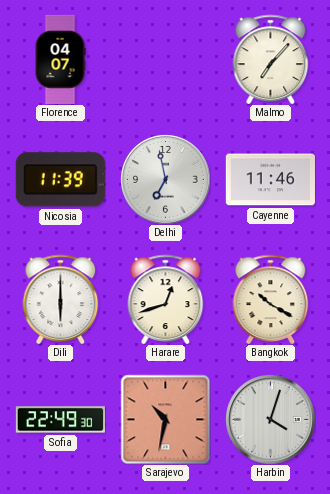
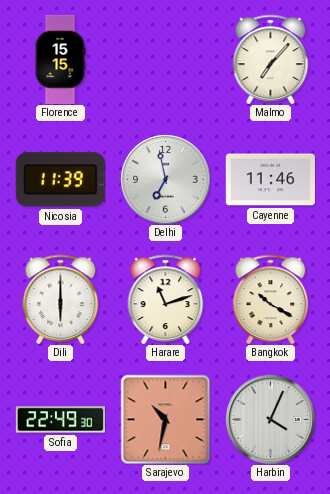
Florence: 04:07 -> 15:15
Harare: 12:42 -> 11:12
Harbin: 4:03 -> 4:04
